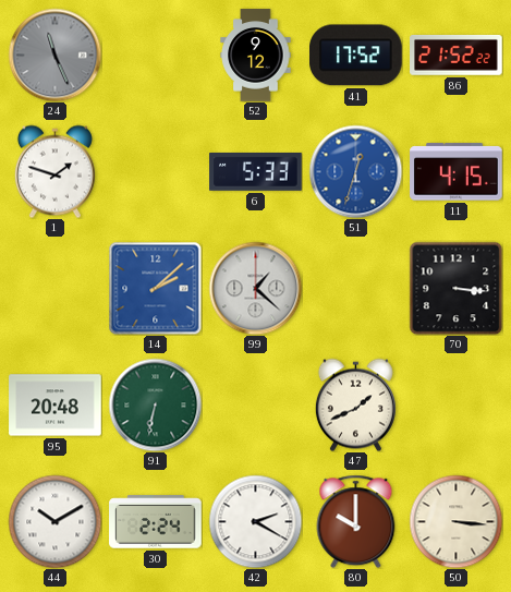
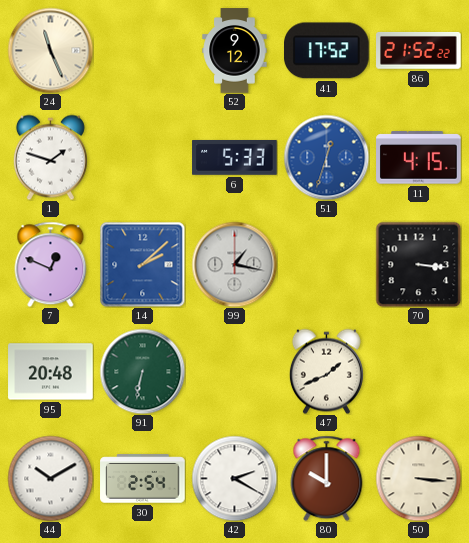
24 dial: grey -> cream
7: none -> 12:49
99: 1:22 -> 1:17
30: 2:24 -> 2:54
